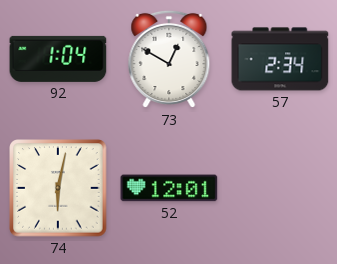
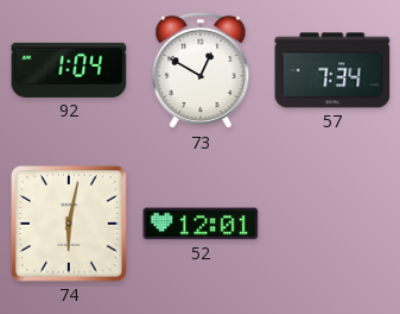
57: 2:34 -> 7:34
